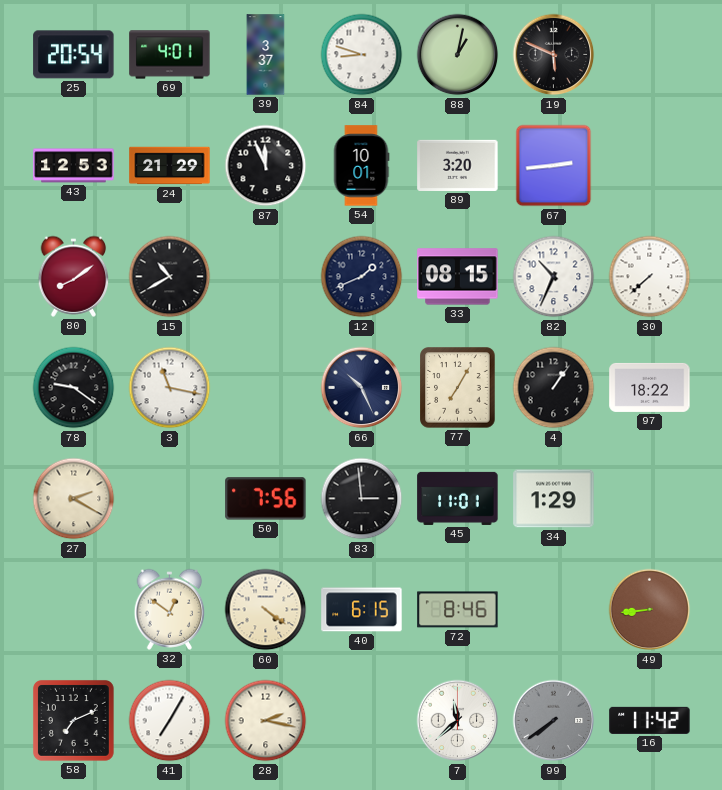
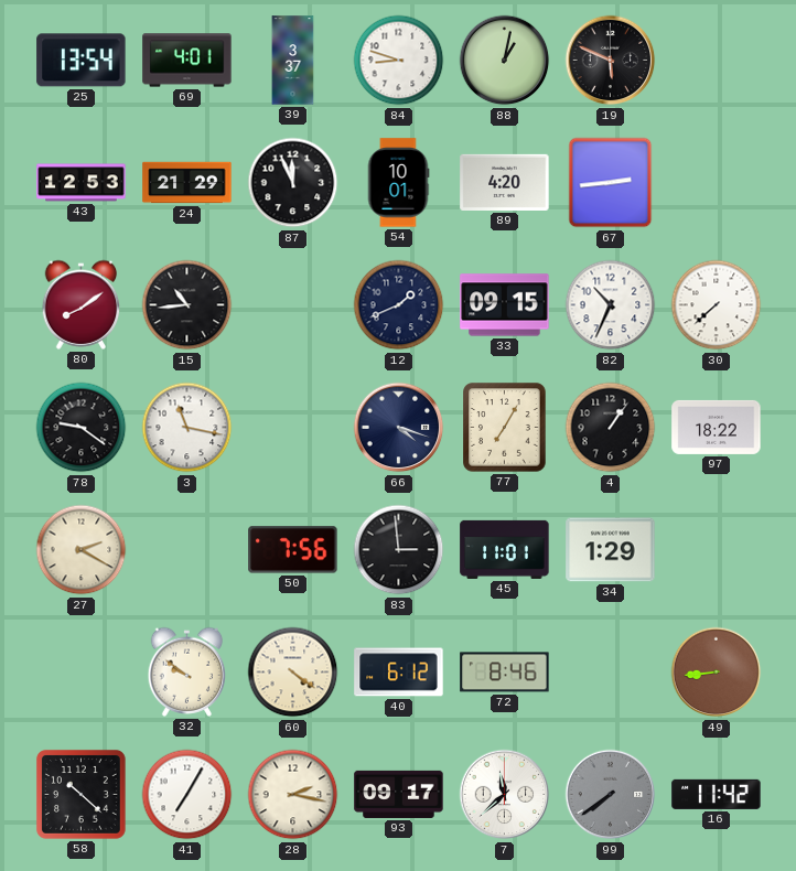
25: 20:54 -> 13:54
89: 3:20 -> 4:20
15: 10:40 -> 10:44
33: 08:15 -> 09:15
66: 10:26 -> 4:18
32: 12:51 -> 9:51
40: 6:15 -> 6:12
58: 7:11 -> 10:22
93: none -> 09:17
